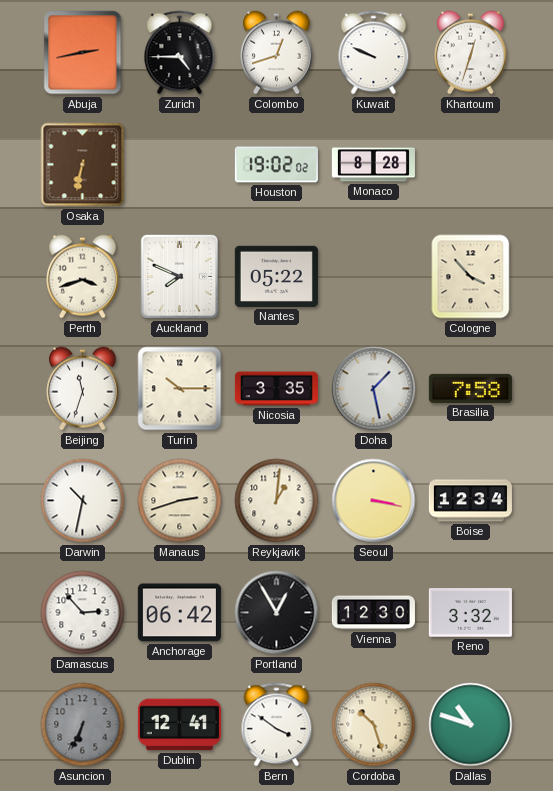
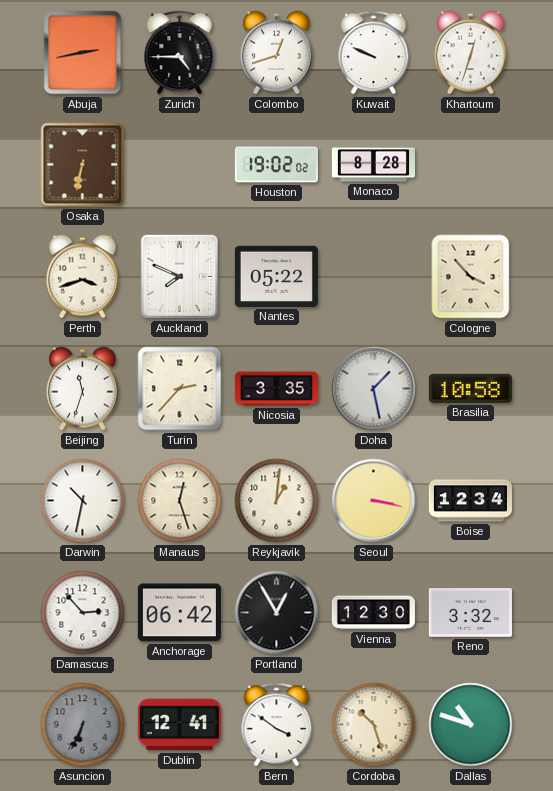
Turin: 10:15 -> 2:37
Brasilia: 7:58 -> 10:58
Manaus: 2:42 -> 12:27
